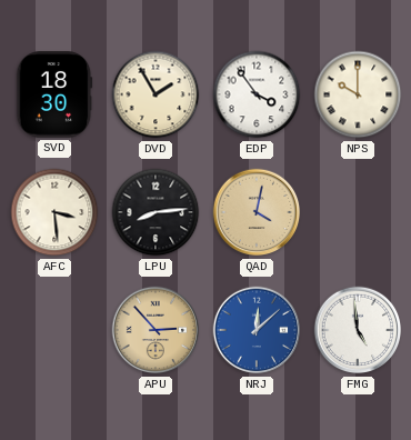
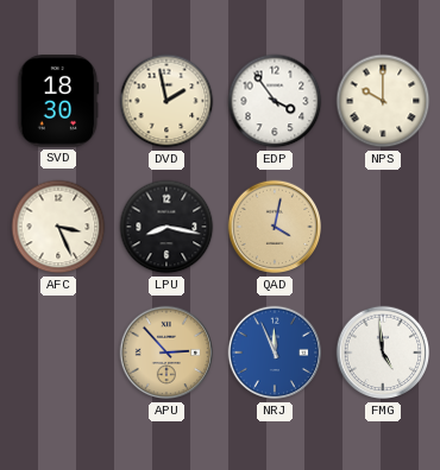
DVD: 1:55 -> 1:58
AFC: 3:29 -> 3:26
LPU: 8:14 -> 8:17
NRJ: 12:08 -> 11:56
